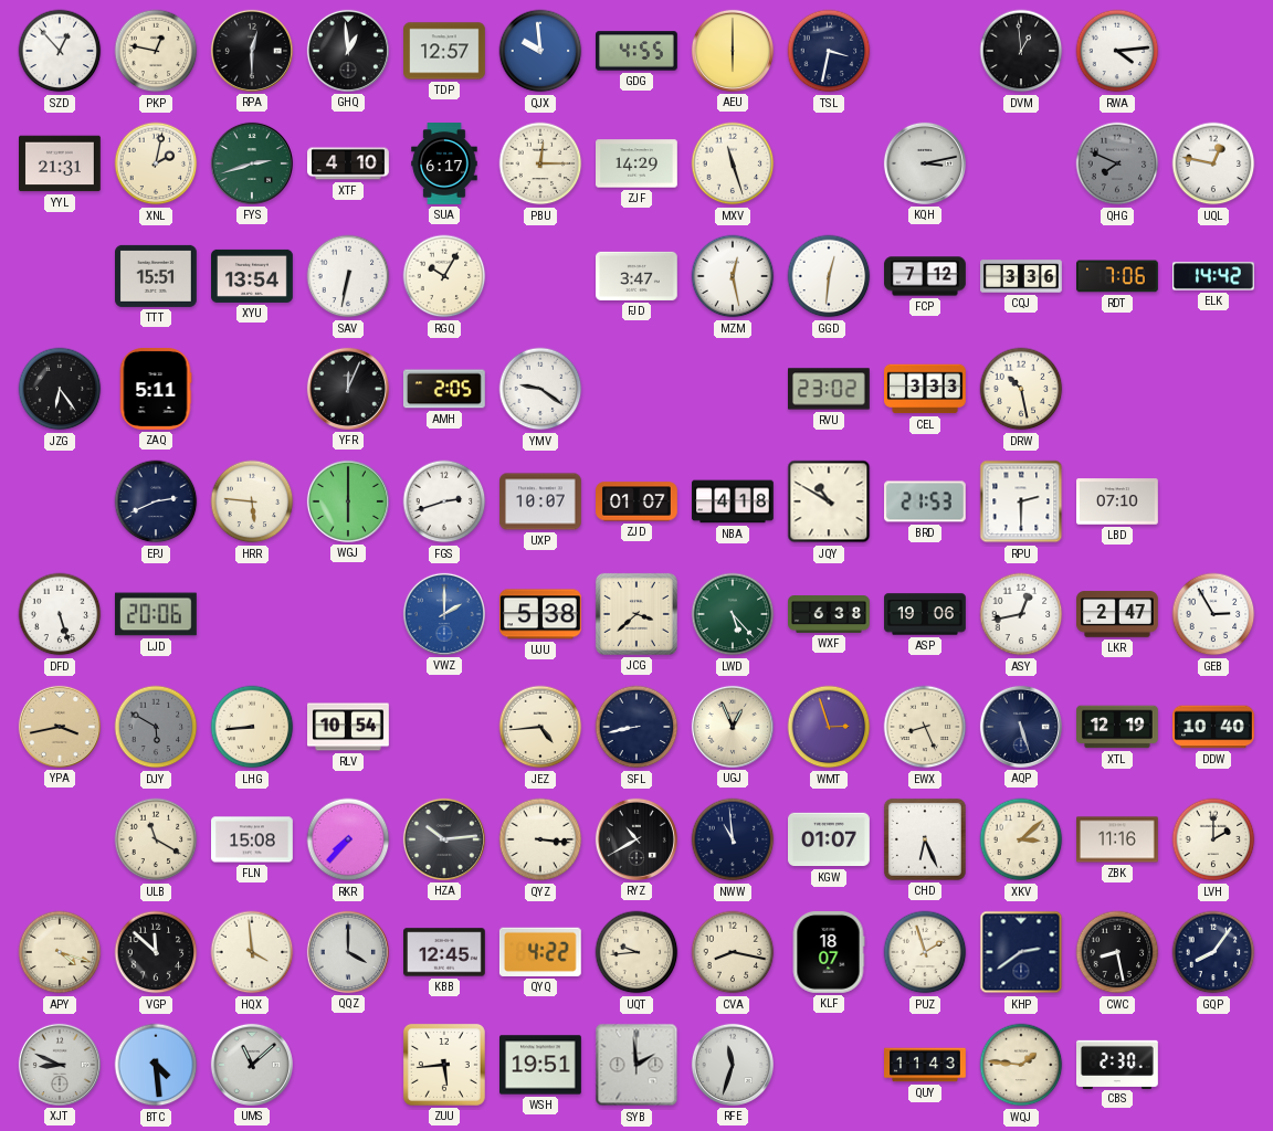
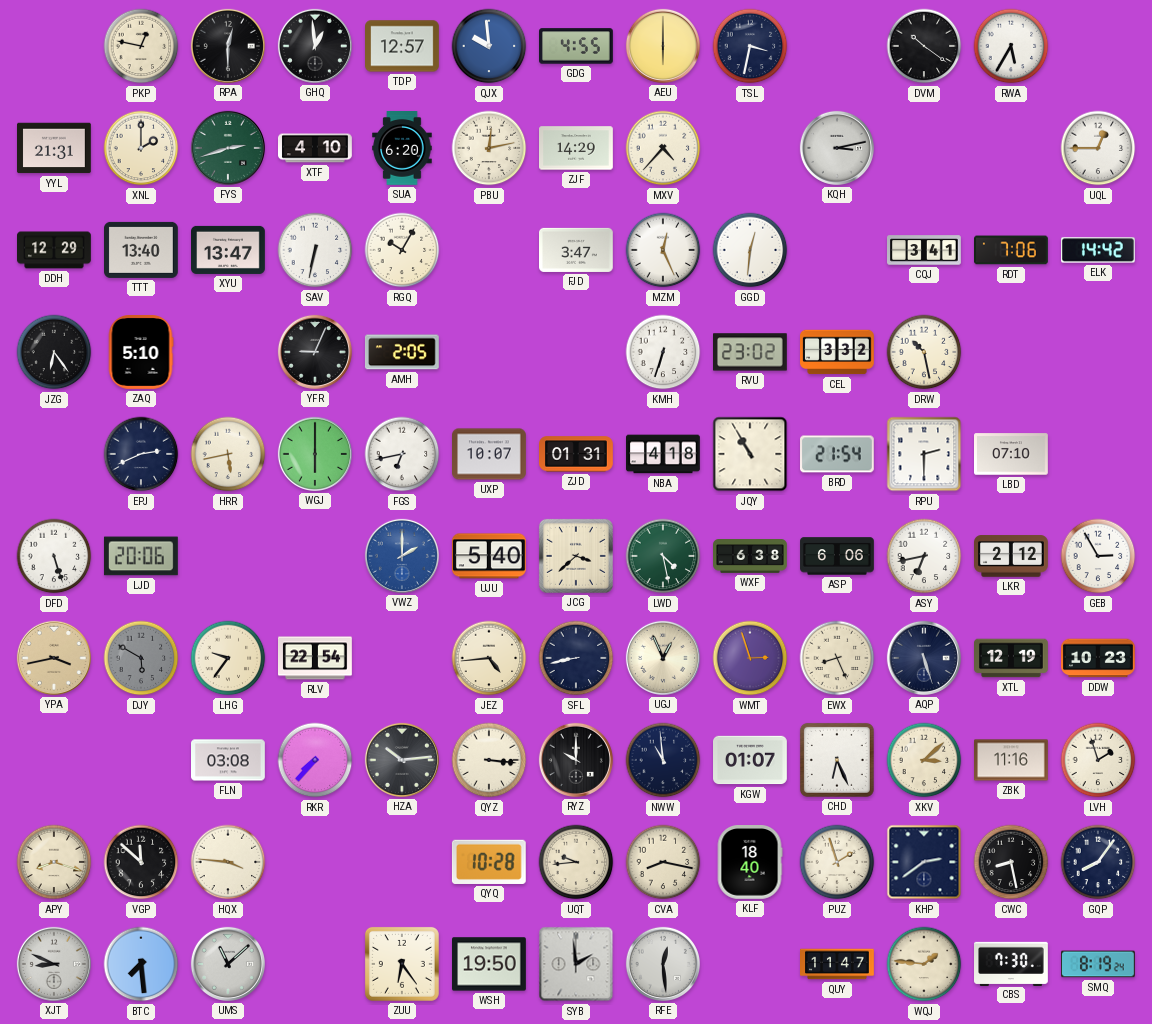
SZD: 12:53 -> none
DVM: 12:59 -> 10:21
RWA: 4:14 -> 5:35
XNL: 2:02 -> 2:00
SUA: 6:17 -> 6:20
PBU: 12:15 -> 12:13
MXV: 11:27 -> 4:37
QHG: 7:49 -> none
UQL: 12:47 -> 12:45
DDH: none -> 12:29
TTT: 15:51 -> 13:40
XYU: 13:54 -> 13:47
MZM: 12:28 -> 12:26
FCP: 7:12 -> none
CQJ: 3:36 -> 3:41
ZAQ: 5:11 -> 5:10
YFR: 12:04 -> 9:04
YMV: 9:21 -> none
KMH: none -> 6:33
CEL: 3:33 -> 3:32
HRR: 5:46 -> 5:43
FGS: 2:42 -> 6:43
ZJD: 01:07 -> 01:31
JQY: 10:50 -> 10:55
BRD: 21:53 -> 21:54
UJU: 5:38 -> 5:40
LWD: 5:23 -> 4:28
ASP: 19:06 -> 6:06
ASY: 12:43 -> 6:43
LKR: 2:47 -> 2:12
LHG: 8:44 -> 9:36
RLV: 10:54 -> 22:54
DDW: 10:40 -> 10:23
ULB: 11:20 -> none
FLN: 15:08 -> 03:08
RYZ: 10:40 -> 10:00
LVH: 2:00 -> 1:57
APY: 4:18 -> 8:18
HQX: 3:59 -> 3:46
QQZ: 4:00 -> none
KBB: 12:45 -> none
QYQ: 4:22 -> 10:28
KLF: 18:07 -> 18:40
BTC: 4:29 -> 7:29
ZUU: 5:44 -> 6:24
WSH: 19:51 -> 19:50
RFE: 11:33 -> 12:29
QUY: 11:43 -> 11:47
CBS: 2:30 -> 7:30
SMQ: none -> 8:19
